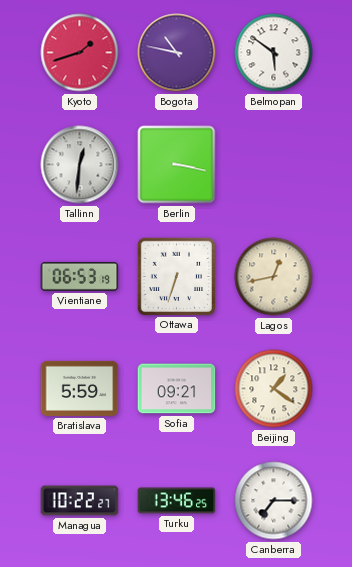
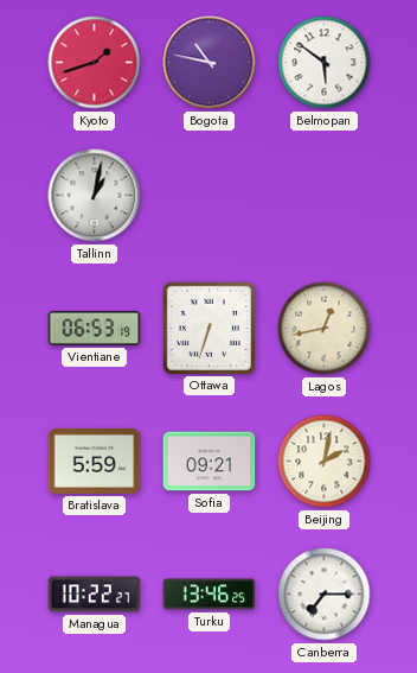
Tallinn: 12:31 -> 1:02
Berlin: 3:17 -> none
Beijing: 1:21 -> 2:02
